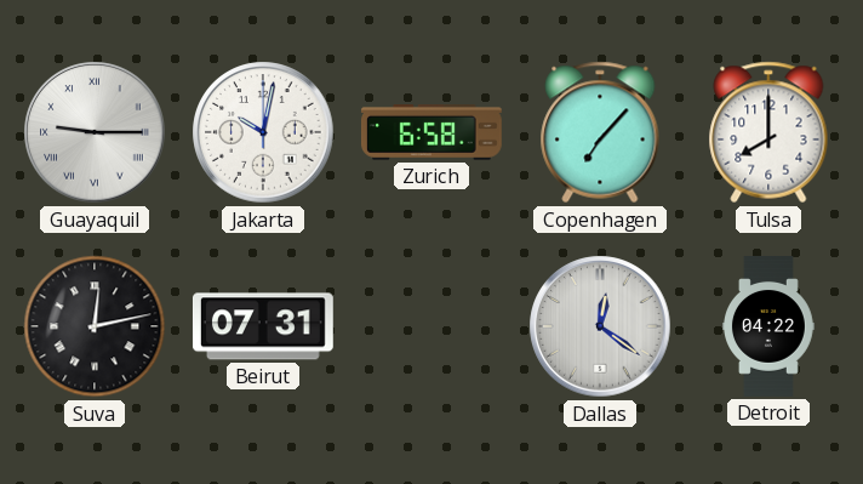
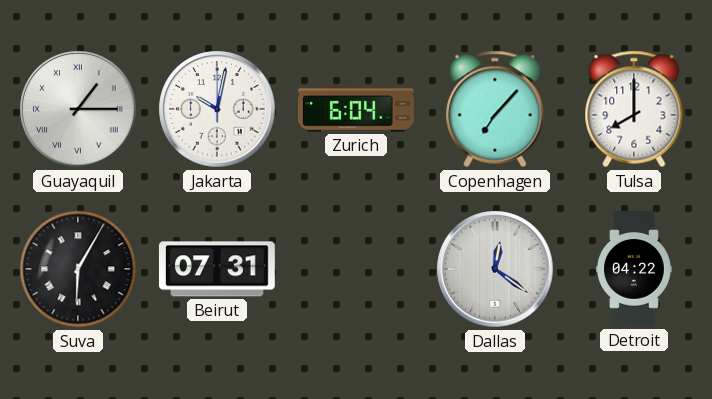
Guayaquil: 9:15 -> 1:15
Zurich: 6:58 -> 6:04
Suva: 12:13 -> 6:05
